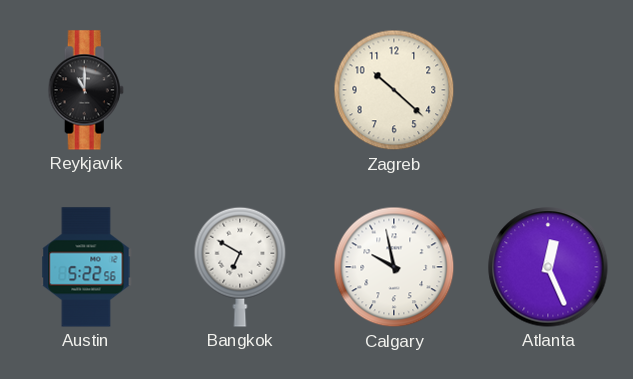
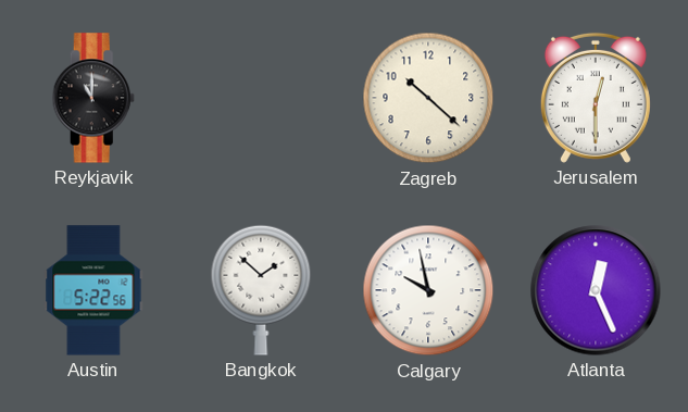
Jerusalem: none -> 12:30
Bangkok: 6:50 -> 1:52
